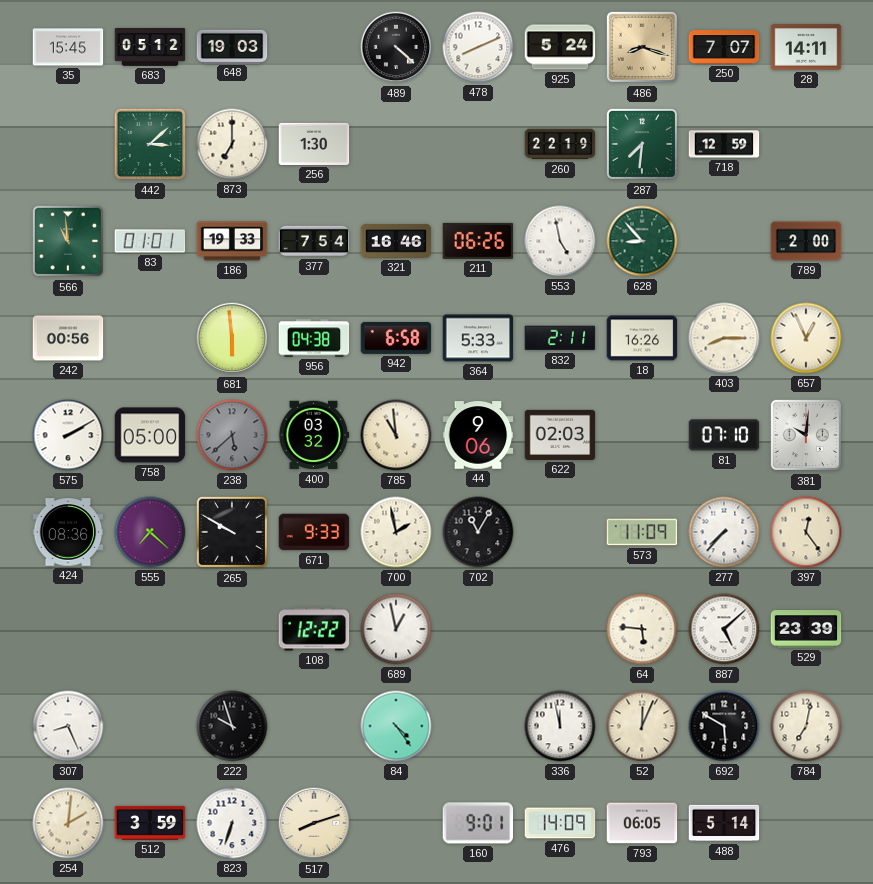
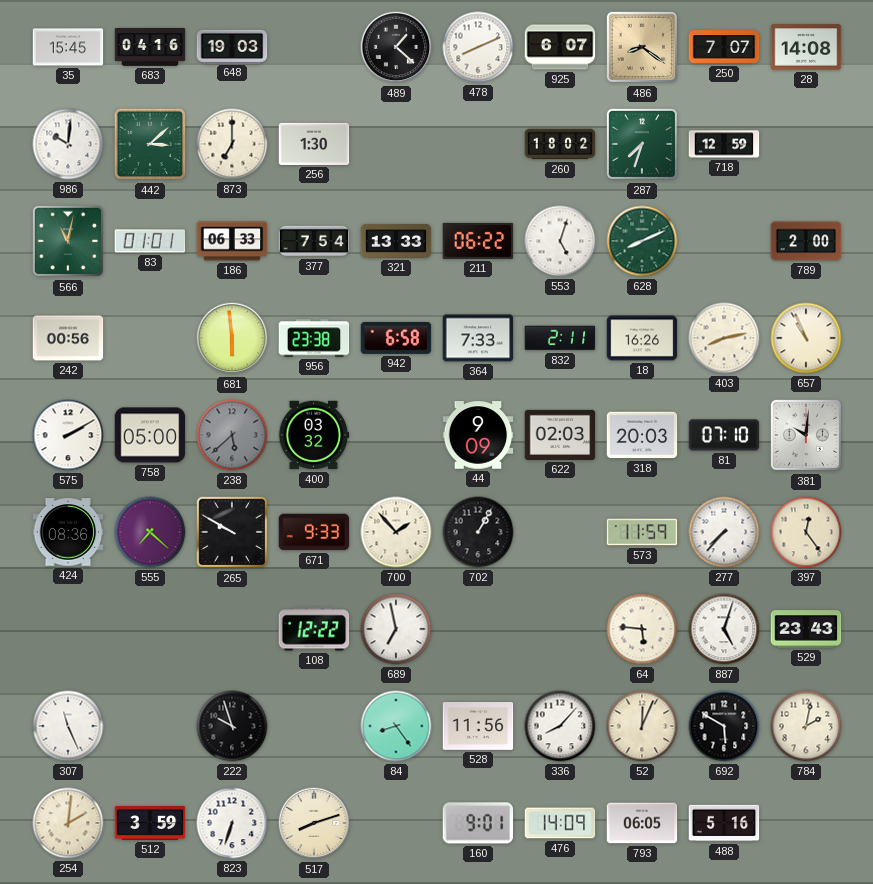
683: 05:12 -> 04:16
489: 4:22 -> 1:22
925: 5:24 -> 6:07
486: 8:18 -> 8:21
28: 14:11 -> 14:08
986: none -> 10:01
260: 22:19 -> 18:02
287: 7:31 -> 7:33
566: 10:59 -> 11:02
186: 19:33 -> 06:33
321: 16:46 -> 13:33
211: 06:26 -> 06:22
553: 4:58 -> 5:03
628: 8:53 -> 8:11
956: 04:38 -> 23:38
364: 5:33 -> 7:33
403: 8:15 -> 8:13
657: 12:56 -> 10:56
785: 10:59 -> none
44: 9:06 -> 9:09
318: none -> 20:03
700: 1:58 -> 1:53
702: 11:05 -> 1:05
573: 11:09 -> 11:59
689: 12:58 -> 6:58
887: 5:08 -> 5:03
529: 23:39 -> 23:43
307: 8:26 -> 11:26
84: 4:24 -> 8:24
528: none -> 11:56
336: 11:58 -> 8:07
784: 7:02 -> 2:02
488: 5:14 -> 5:16
